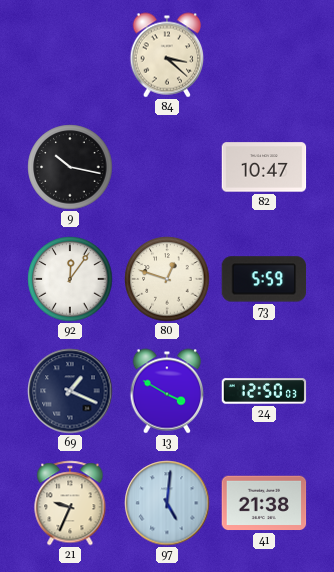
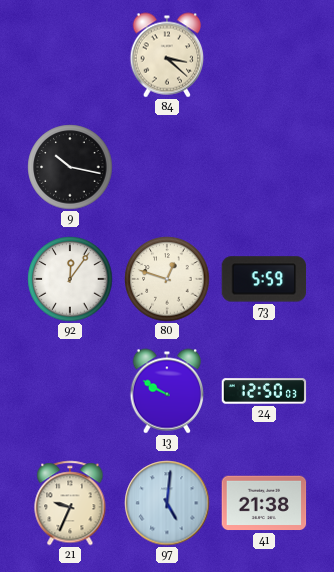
82: 10:47 -> none
69: 1:19 -> none
13: 3:50 -> 9:50
